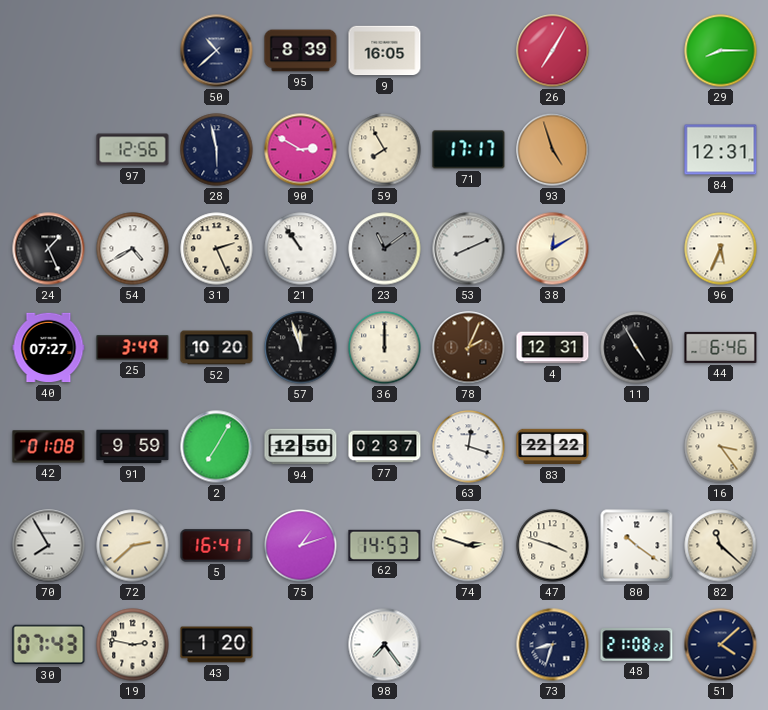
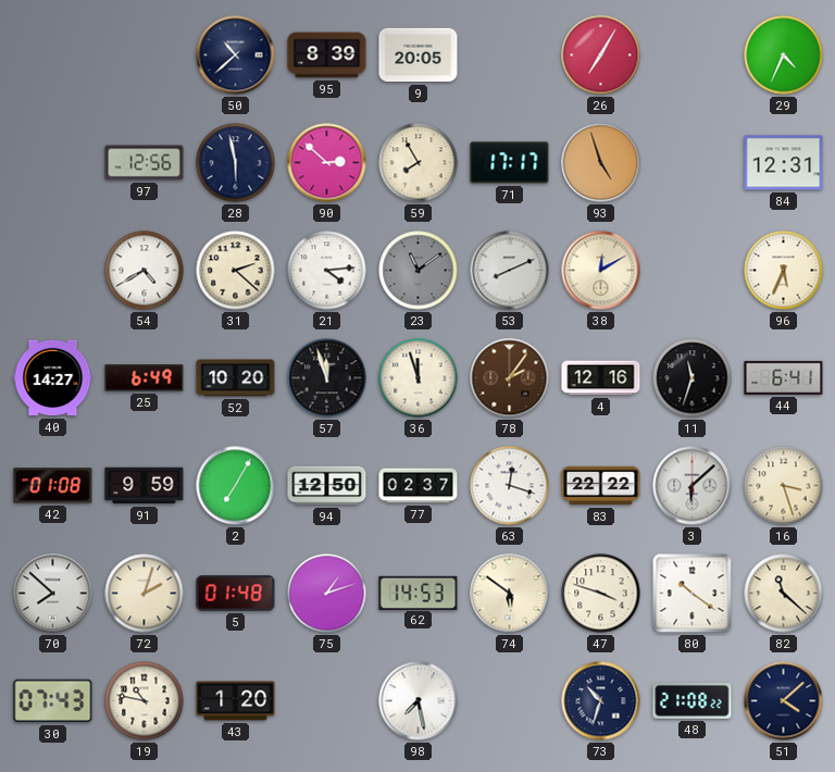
9: 16:05 -> 20:05
29: 8:15 -> 4:34
90: 2:50 -> 2:52
24: 1:26 -> none
31: 2:26 -> 2:22
21: 10:54 -> 4:14
40: 07:27 -> 14:27
25: 3:49 -> 6:49
36: 12:00 -> 11:57
78: 2:04 -> 2:06
4: 12:31 -> 12:16
11: 4:55 -> 11:33
44: 6:46 -> 6:41
3: none -> 6:08
16: 3:24 -> 3:27
70: 7:55 -> 7:52
72: 2:38 -> 2:03
5: 16:41 -> 01:48
74: 2:48 -> 5:51
19: 2:47 -> 10:47
98: 7:24 -> 7:28
73: 8:33 -> 10:33
